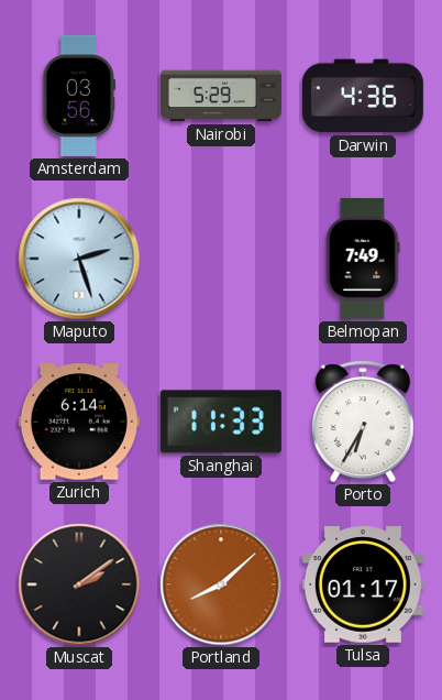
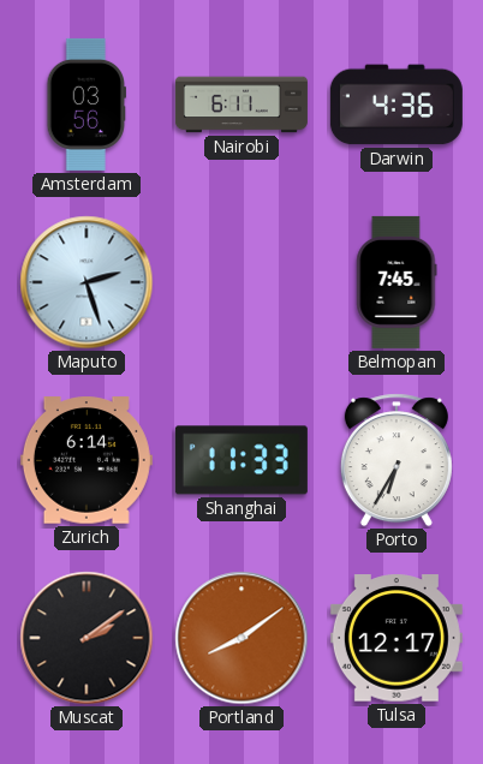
Nairobi: 5:29 -> 6:11
Belmopan: 7:49 -> 7:45
Portland: 8:08 -> 8:09
Tulsa: 01:17 -> 12:17
